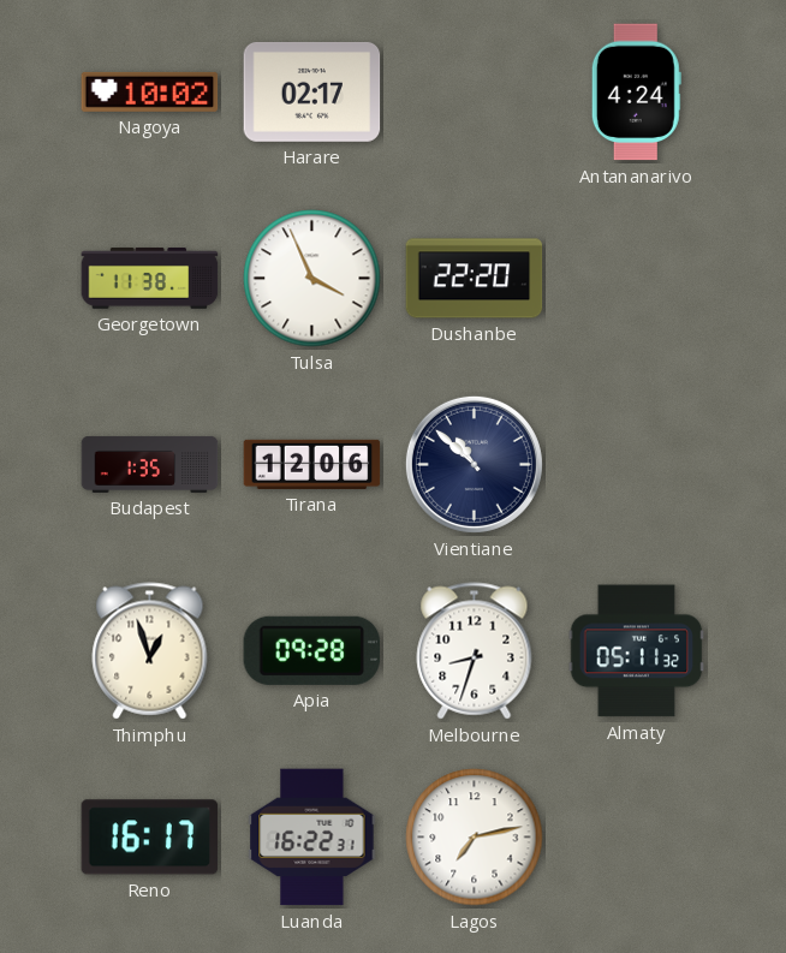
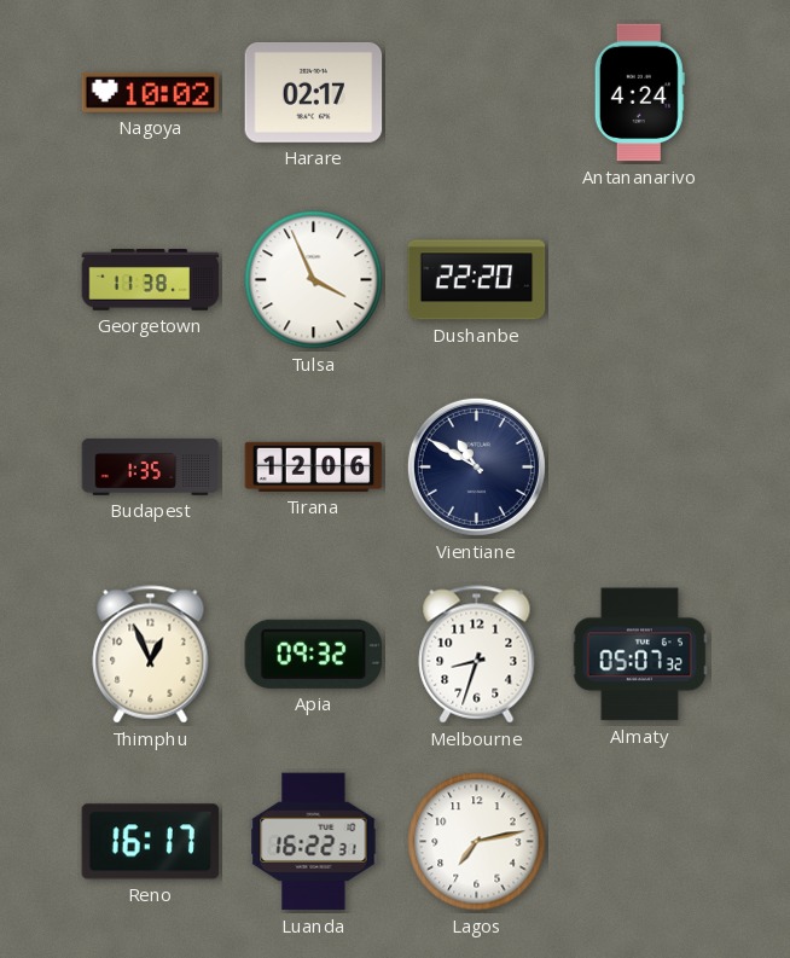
Vientiane: 10:52 -> 10:50
Thimphu: 12:57 -> 12:56
Apia: 09:28 -> 09:32
Almaty: 05:11 -> 05:07
